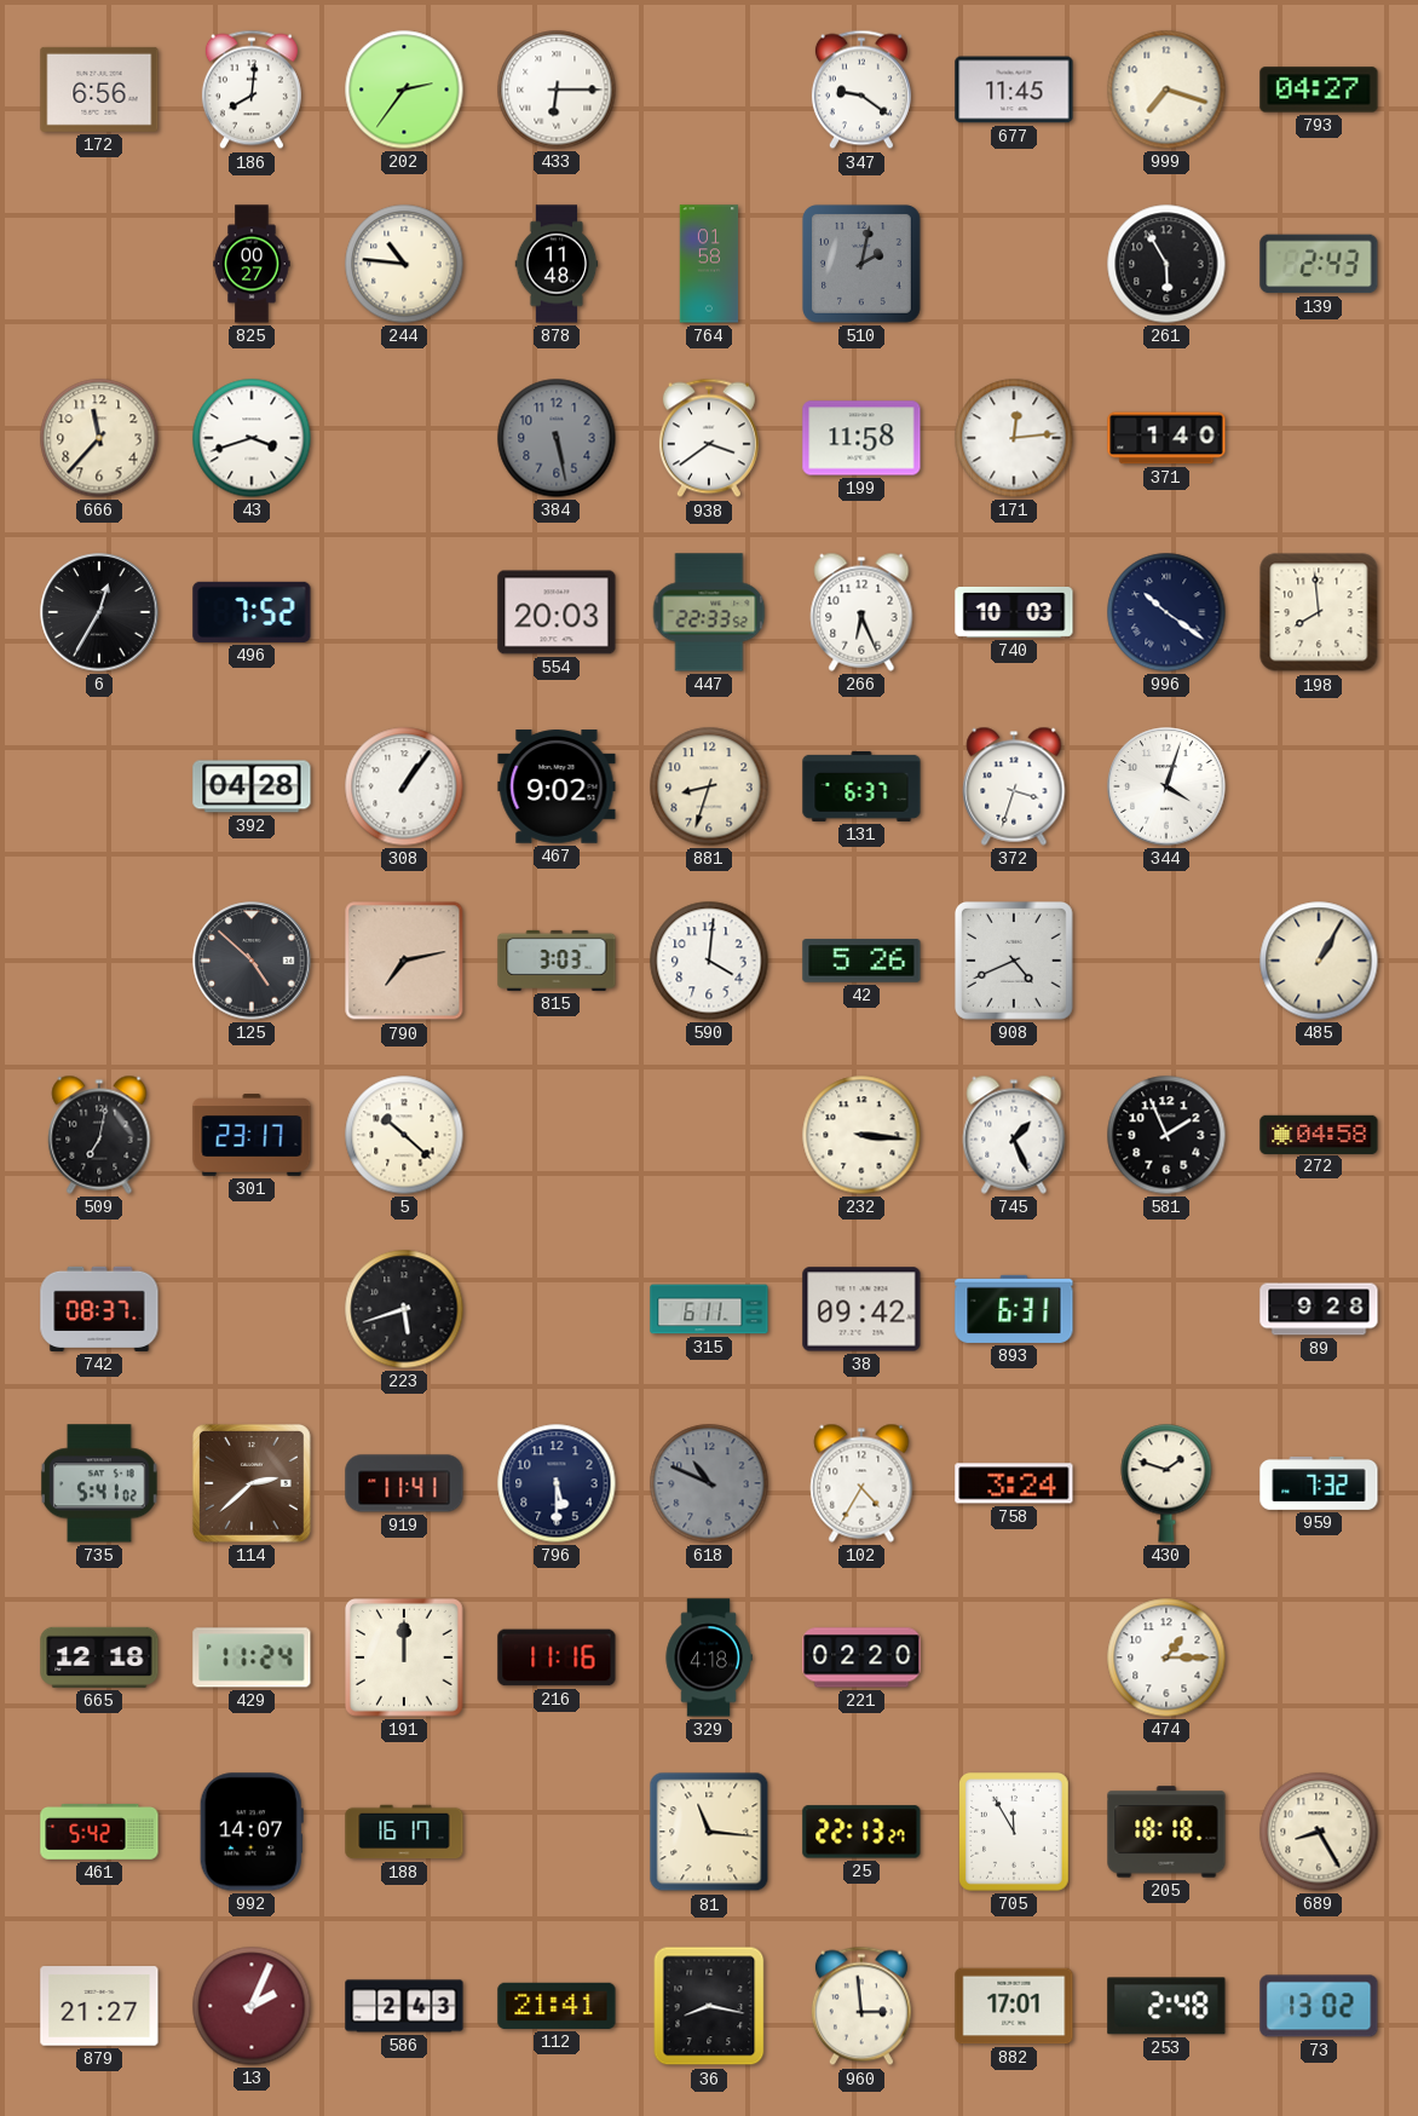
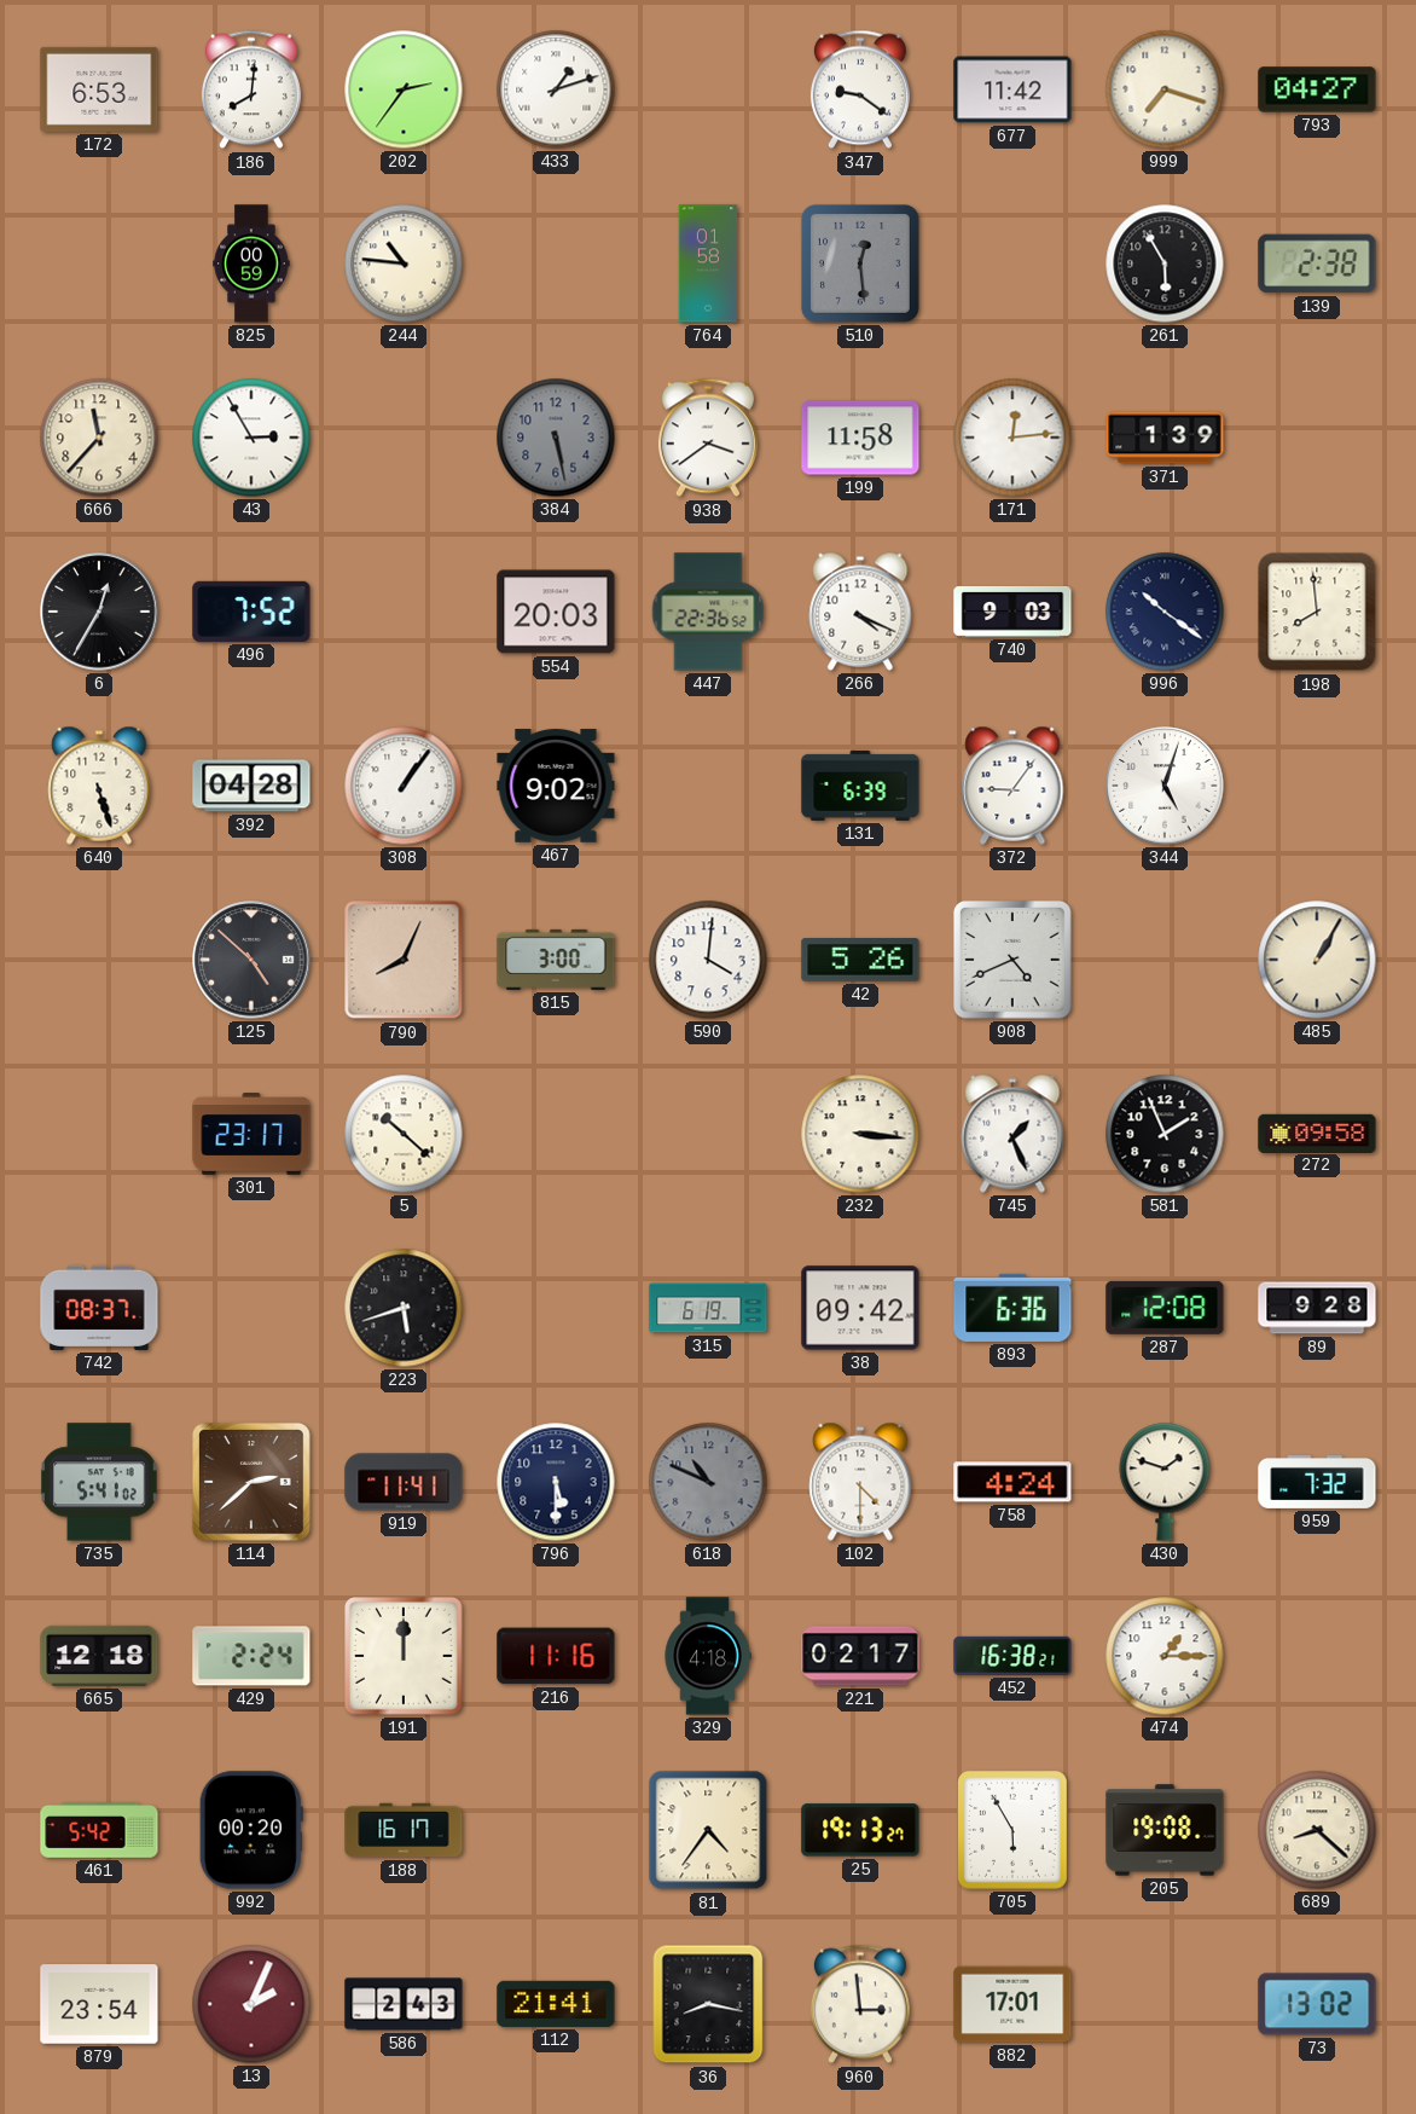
172: 6:56 -> 6:53
433: 6:15 -> 1:12
677: 11:45 -> 11:42
825: 00:27 -> 00:59
878: 11:48 -> none
510: 2:02 -> 12:29
139: 2:43 -> 2:38
43: 3:42 -> 2:55
371: 1:40 -> 1:39
447: 22:33 -> 22:36
266: 6:26 -> 4:19
740: 10:03 -> 9:03
640: none -> 5:27
881: 8:33 -> none
131: 6:37 -> 6:39
372: 3:33 -> 9:06
344: 4:03 -> 5:03
790: 7:13 -> 8:04
815: 3:03 -> 3:00
509: 7:02 -> none
272: 04:58 -> 09:58
315: 6:11 -> 6:19
893: 6:31 -> 6:36
287: none -> 12:08
102: 4:35 -> 4:30
758: 3:24 -> 4:24
429: 11:24 -> 2:24
221: 02:20 -> 02:17
452: none -> 16:38
992: 14:07 -> 00:20
81: 11:16 -> 4:36
25: 22:13 -> 19:13
705: 11:55 -> 5:55
205: 18:18 -> 19:08
689: 8:25 -> 8:22
879: 21:27 -> 23:54
253: 2:48 -> none
